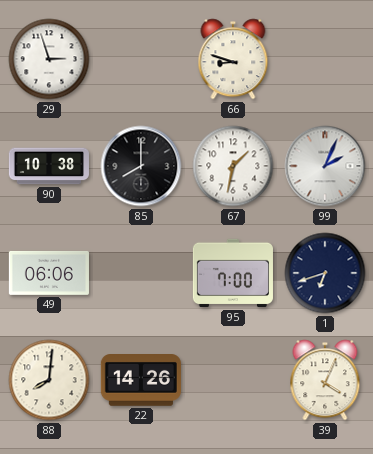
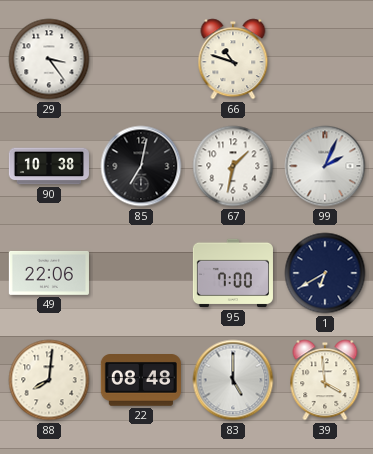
29: 2:57 -> 3:24
66: 8:48 -> 10:48
85: 8:00 -> 7:02
49: 06:06 -> 22:06
1: 6:42 -> 6:40
22: 14:26 -> 08:48
83: none -> 5:00
39: 4:04 -> 3:59
